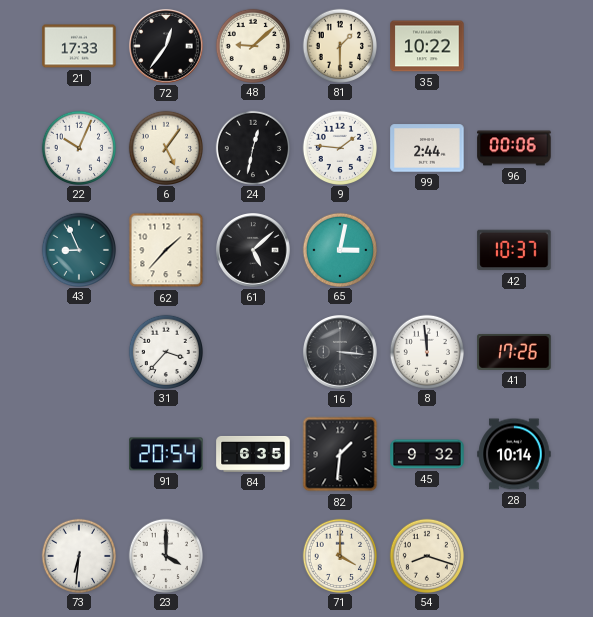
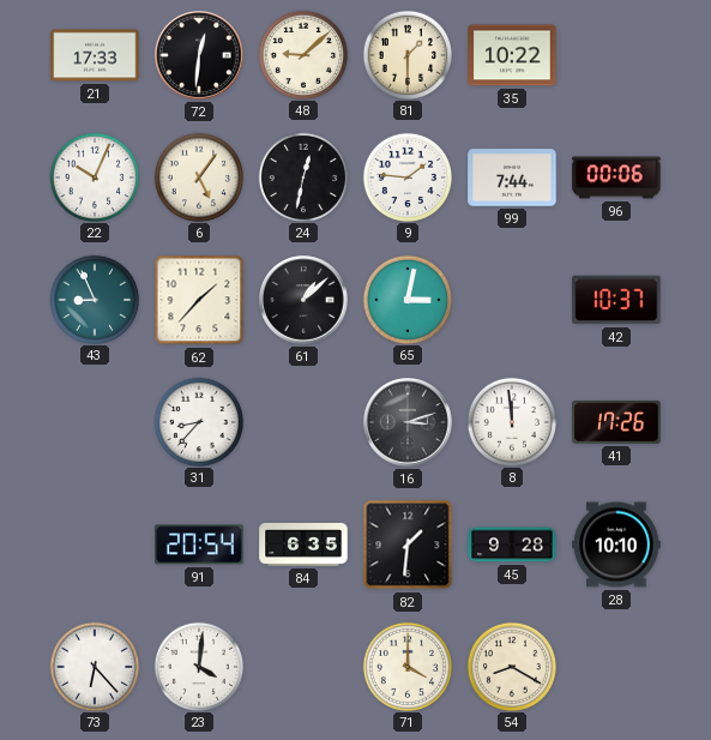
72: 12:36 -> 12:31
99: 2:44 -> 7:44
61: 5:08 -> 1:08
31: 3:37 -> 8:37
16: 3:16 -> 3:12
45: 9:32 -> 9:28
28: 10:14 -> 10:10
73: 6:31 -> 6:23
23: 4:00 -> 4:01
54: 8:18 -> 8:20
